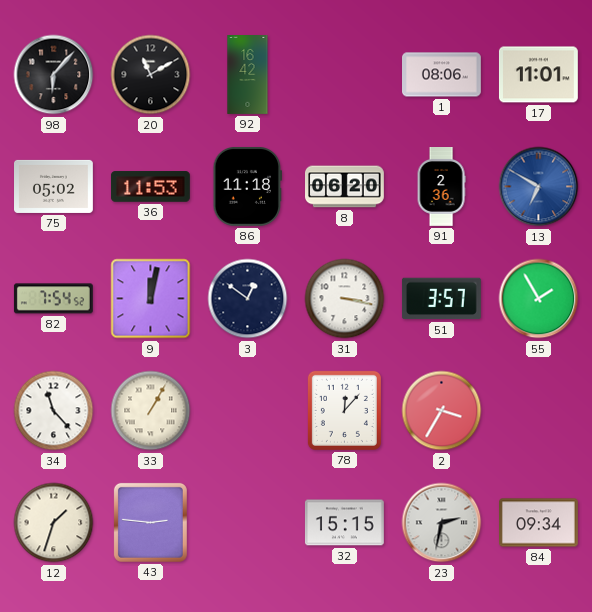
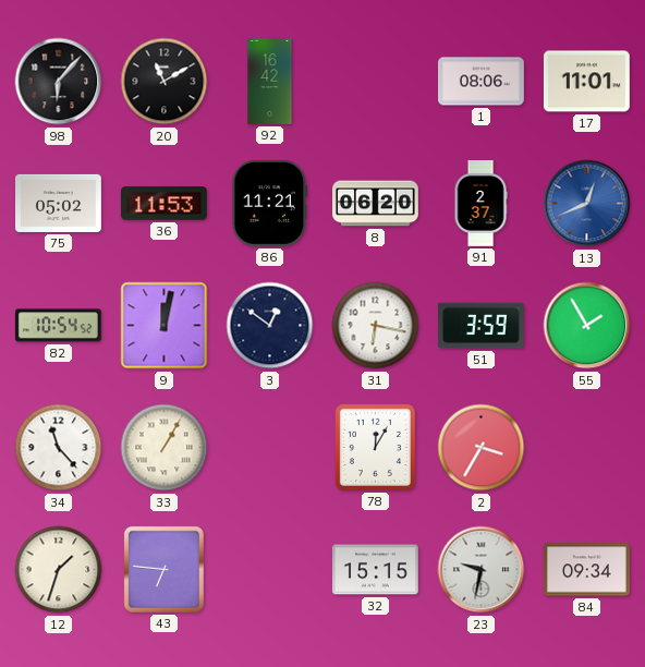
86: 11:18 -> 11:21
91: 2:36 -> 2:37
13: 6:50 -> 12:41
82: 7:54 -> 10:54
31: 3:17 -> 6:17
51: 3:57 -> 3:59
78: 12:07 -> 12:05
43: 2:46 -> 6:46
23: 2:32 -> 9:32
